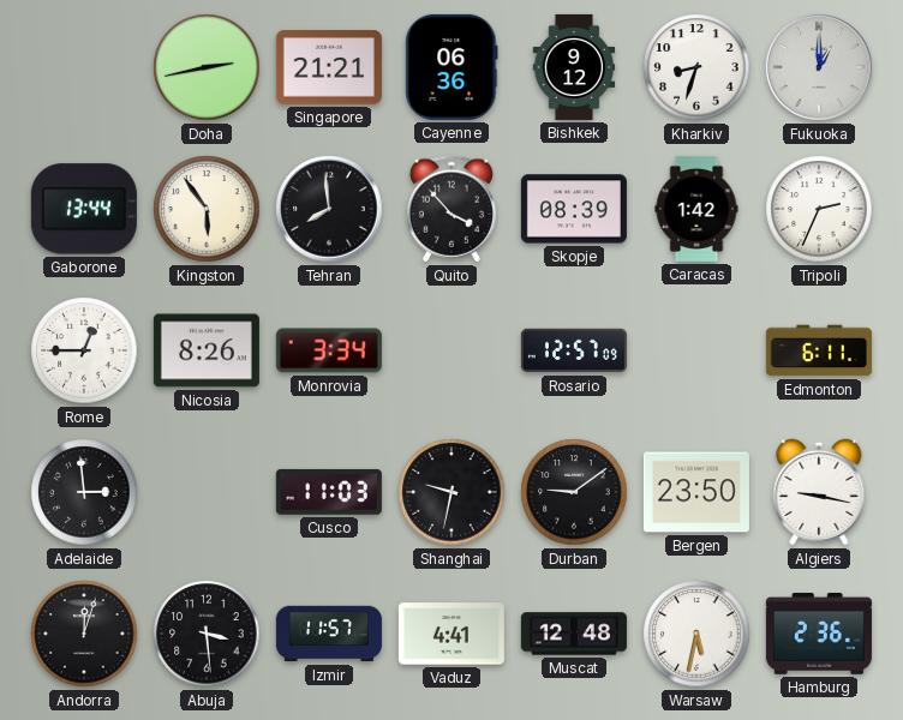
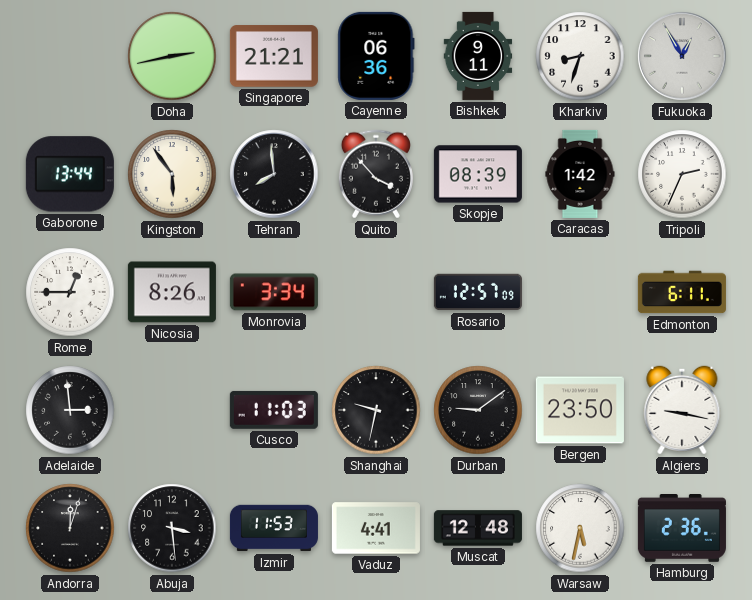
Bishkek: 9:12 -> 9:11
Fukuoka: 1:00 -> 12:55
Izmir: 11:57 -> 11:53
